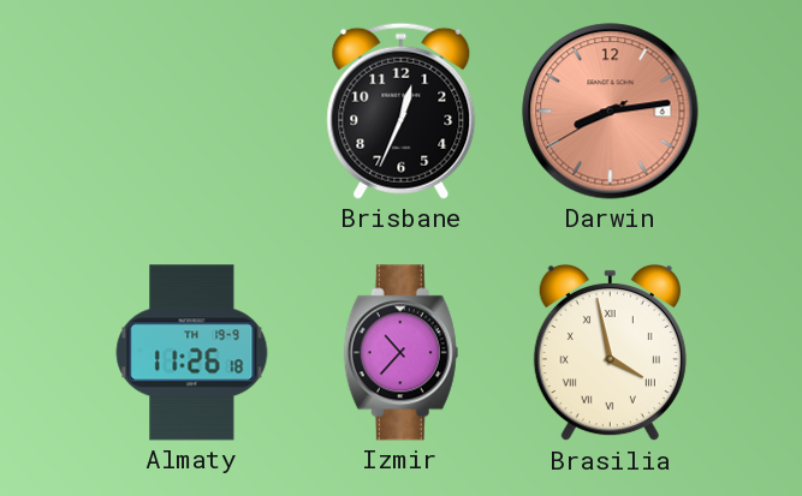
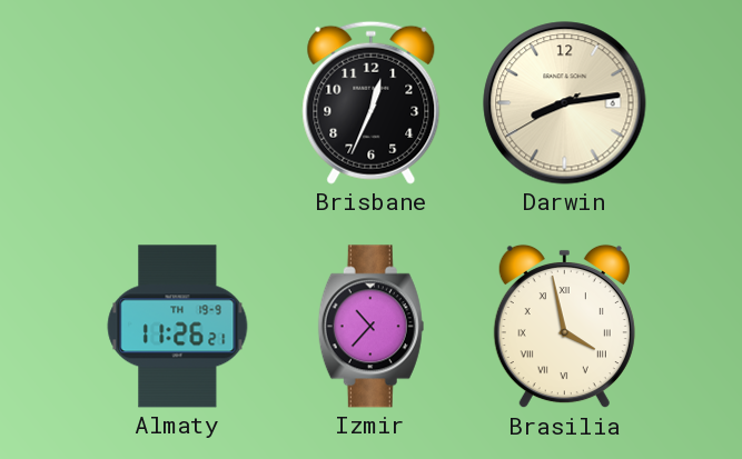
Darwin dial: salmon -> cream
Almaty: 11:26:18 -> 11:26:21
